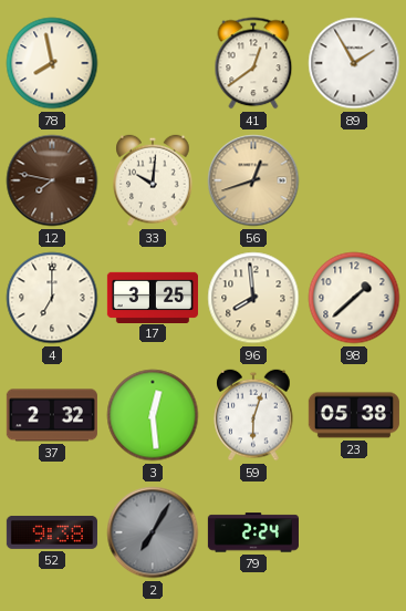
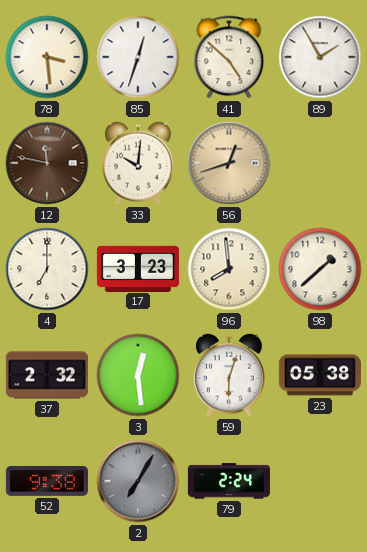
78: 7:58 -> 3:29
85: none -> 12:33
41: 12:39 -> 4:52
12: 7:47 -> 11:47
17: 3:25 -> 3:23
